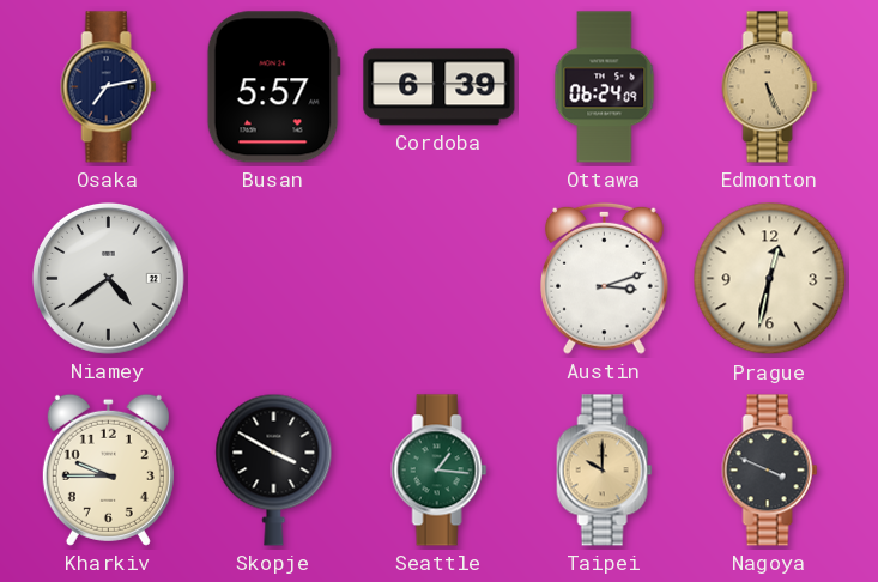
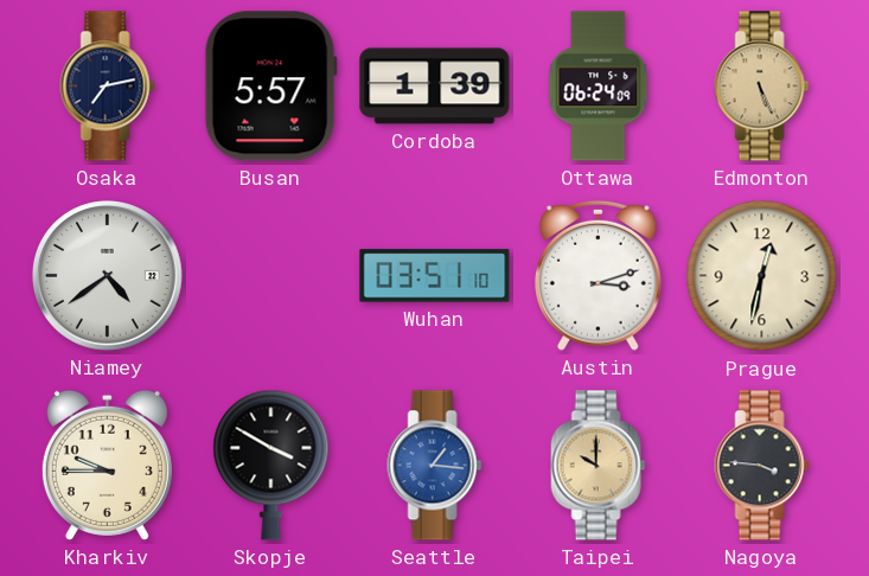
Cordoba: 6:39 -> 1:39
Wuhan: none -> 03:51
Seattle dial: green -> blue
Nagoya: 3:49 -> 3:46
